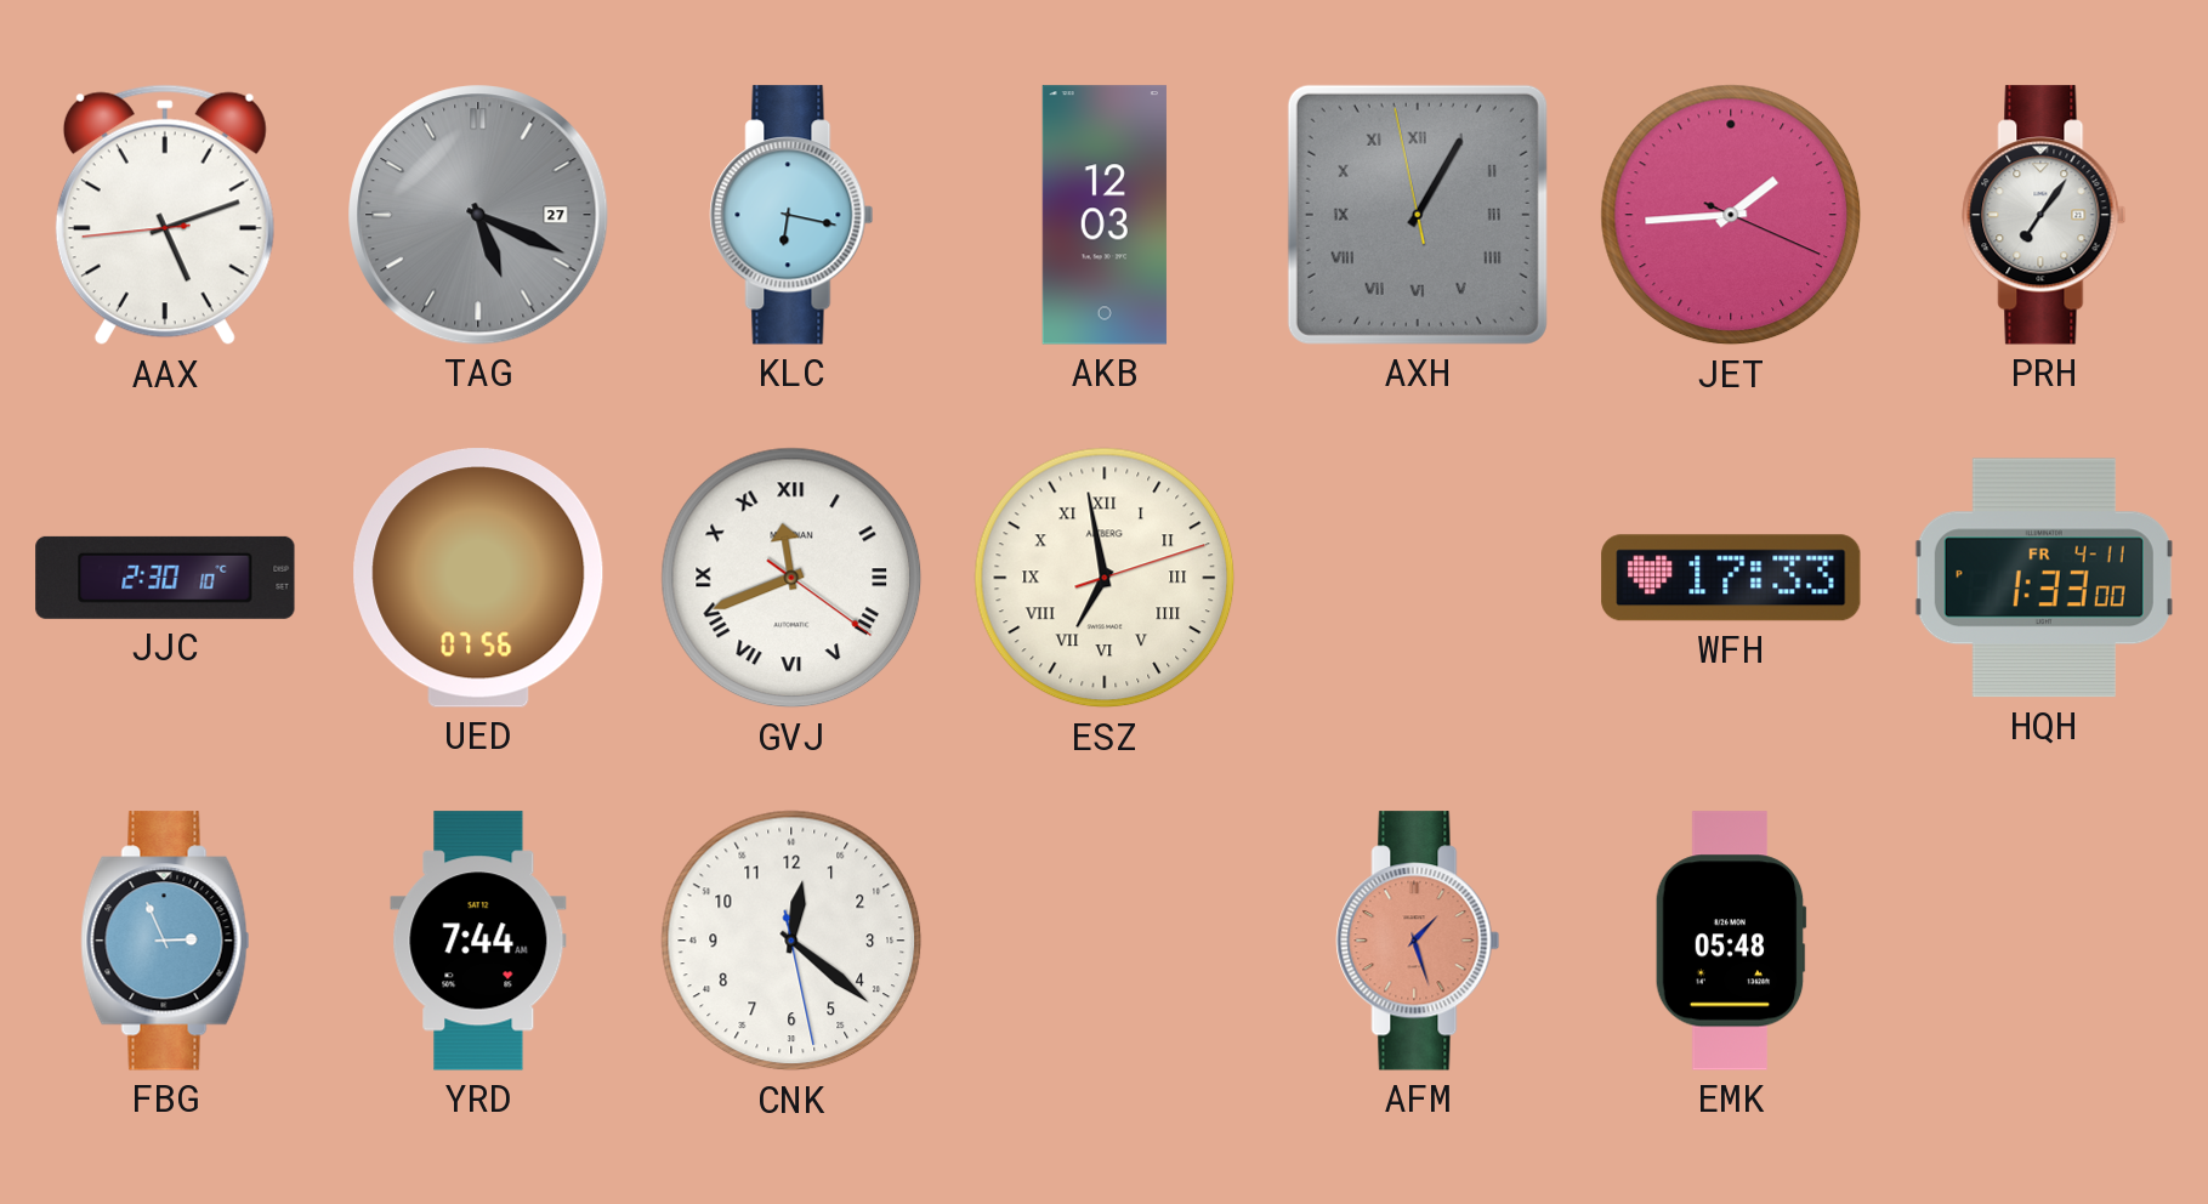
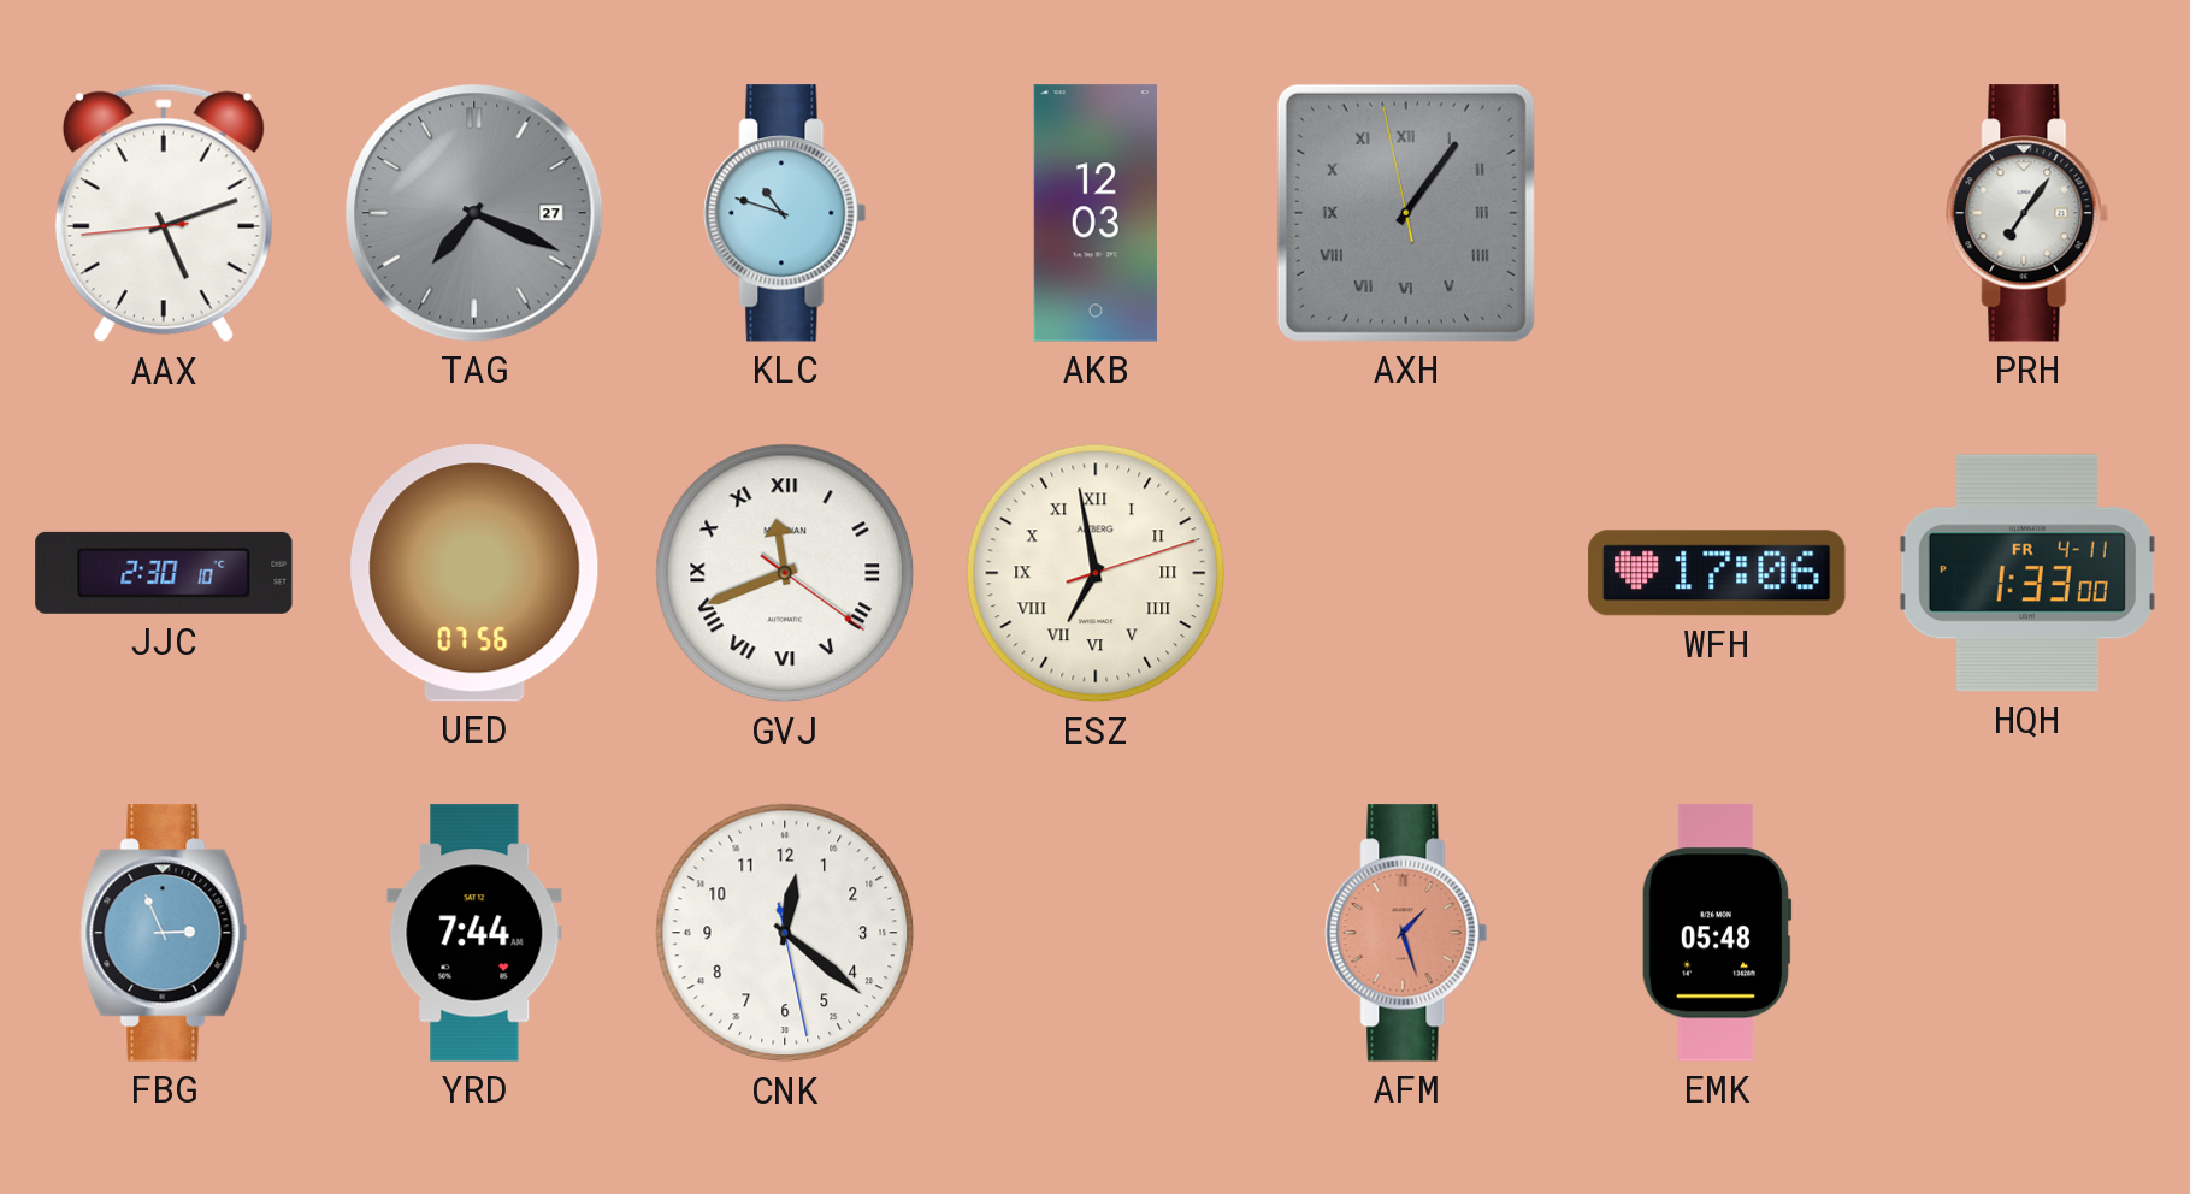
TAG: 5:19 -> 7:19
KLC: 6:17 -> 10:48
AXH: 1:04 -> 1:05
JET: 1:44 -> none
WFH: 17:33 -> 17:06
